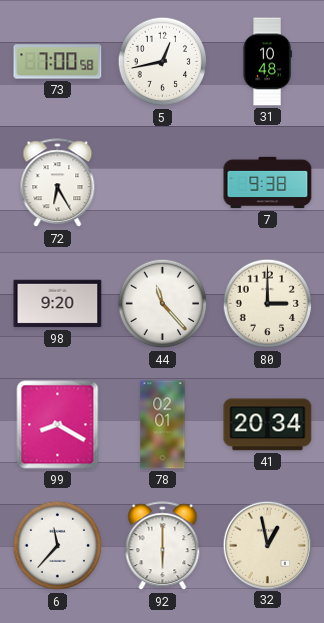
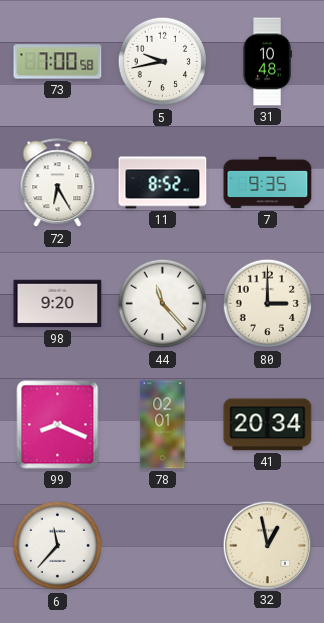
5: 12:43 -> 9:43
11: none -> 8:52
7: 9:38 -> 9:35
99: 8:20 -> 8:19
92: 6:00 -> none
